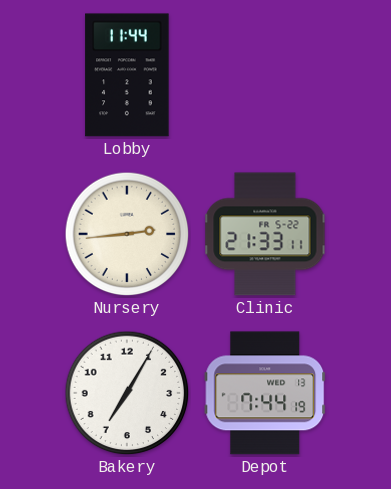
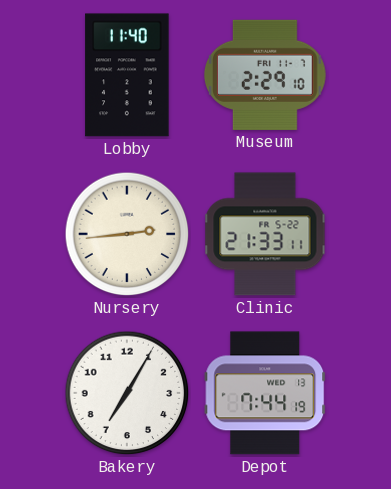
Lobby: 11:44 -> 11:40
Museum: none -> 2:29
